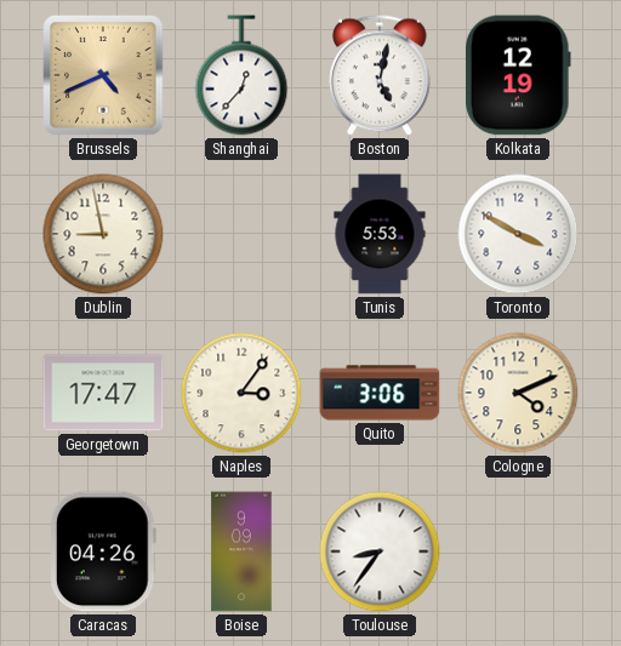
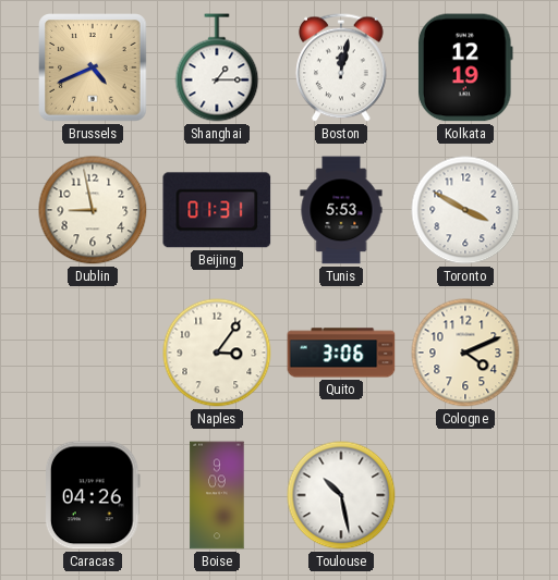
Shanghai: 12:37 -> 1:15
Boston: 5:02 -> 12:02
Beijing: none -> 01:31
Georgetown: 17:47 -> none
Toulouse: 8:36 -> 10:28
